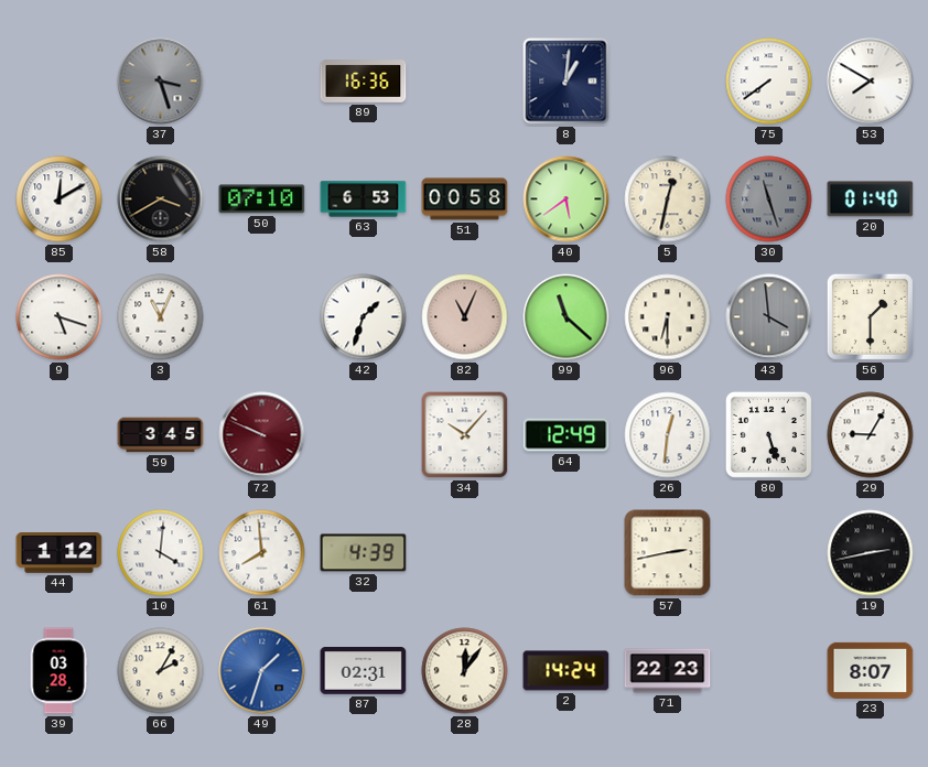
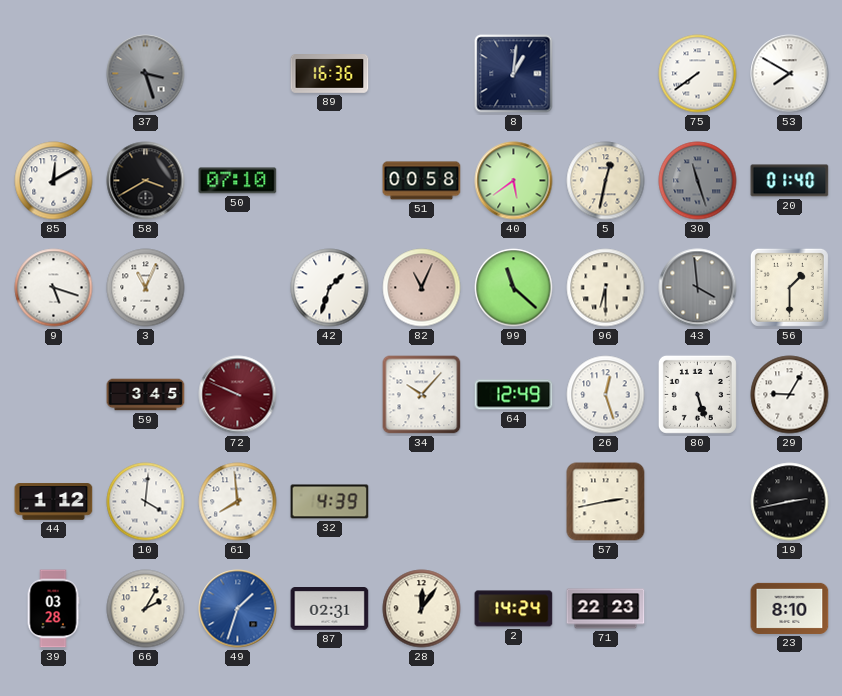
63: 6:53 -> none
26: 12:31 -> 12:27
23: 8:07 -> 8:10
